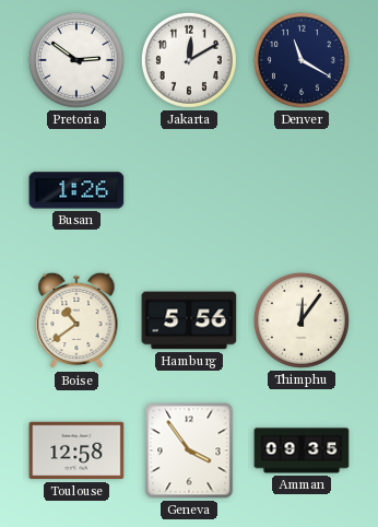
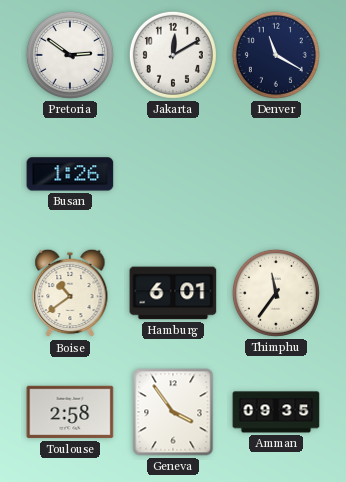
Hamburg: 5:56 -> 6:01
Thimphu: 12:06 -> 11:36
Toulouse: 12:58 -> 2:58
